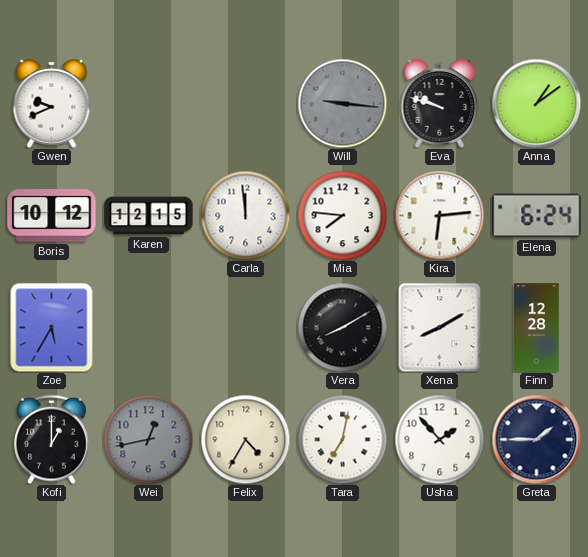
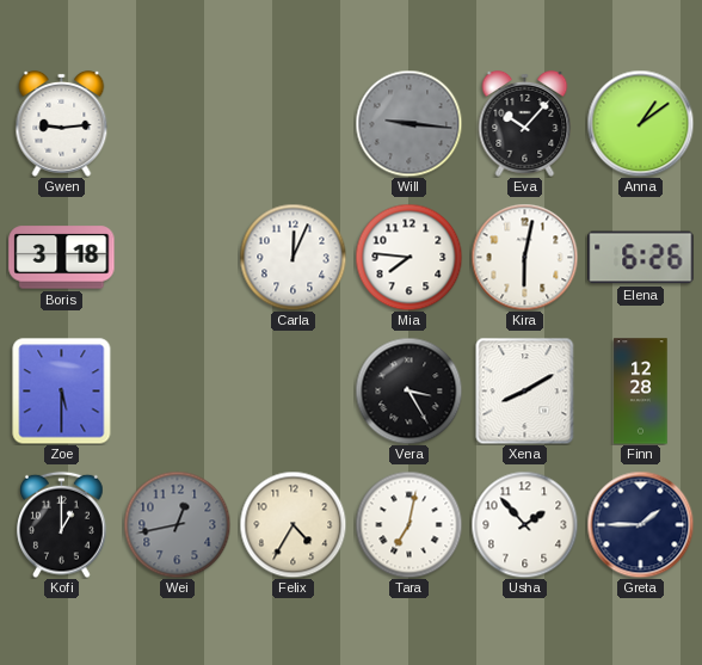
Gwen: 9:41 -> 9:14
Eva: 9:48 -> 10:07
Boris: 10:12 -> 3:18
Karen: 12:15 -> none
Carla: 11:59 -> 12:04
Kira: 6:14 -> 6:02
Elena: 6:24 -> 6:26
Zoe: 5:35 -> 5:30
Vera: 8:10 -> 3:25
